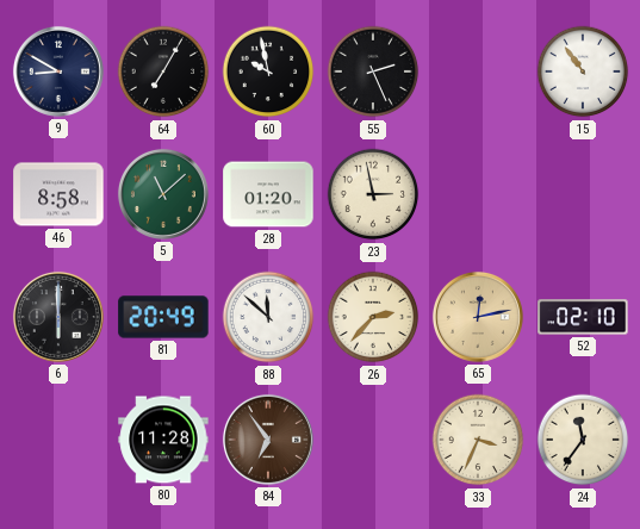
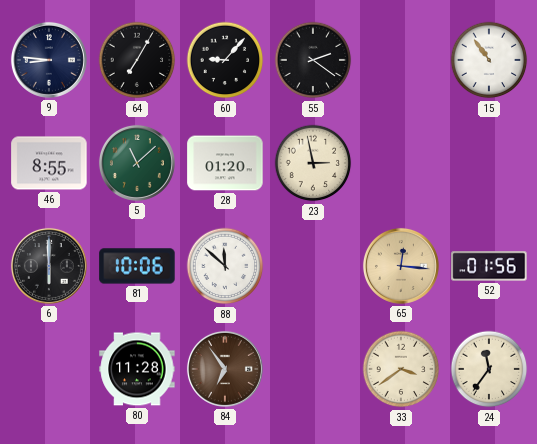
9: 8:50 -> 8:46
60: 9:58 -> 9:07
55: 2:26 -> 2:21
46: 8:58 -> 8:55
81: 20:49 -> 10:06
26: 2:37 -> none
65: 12:13 -> 12:16
52: 02:10 -> 01:56
33: 3:34 -> 3:39
